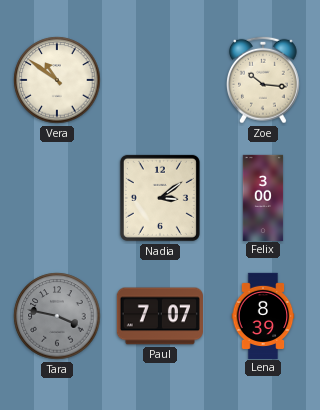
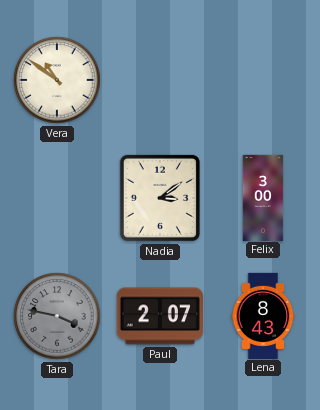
Zoe: 10:16 -> none
Paul: 7:07 -> 2:07
Lena: 8:39 -> 8:43
